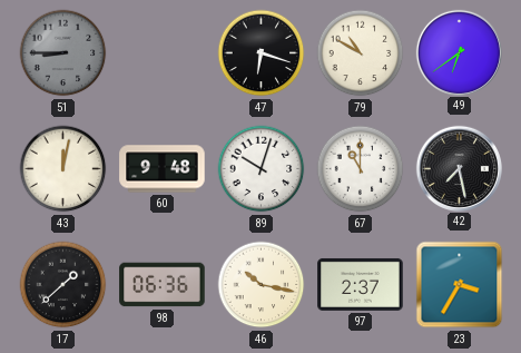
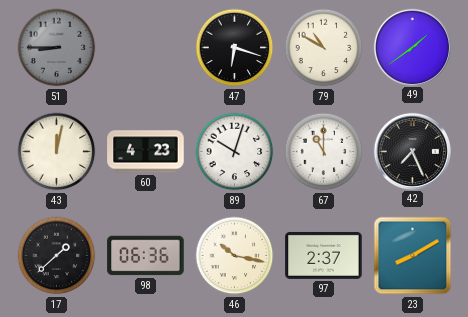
49: 6:39 -> 1:39
60: 9:48 -> 4:23
42: 7:28 -> 7:26
23: 3:35 -> 8:10
